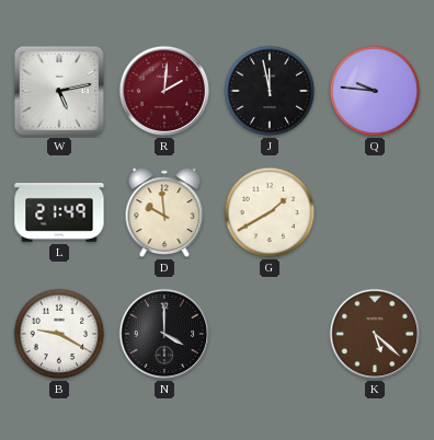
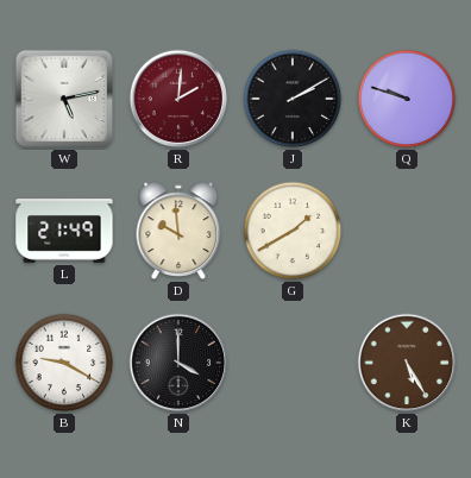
J: 11:58 -> 2:10
Q: 9:46 -> 9:48
K: 5:22 -> 5:25
